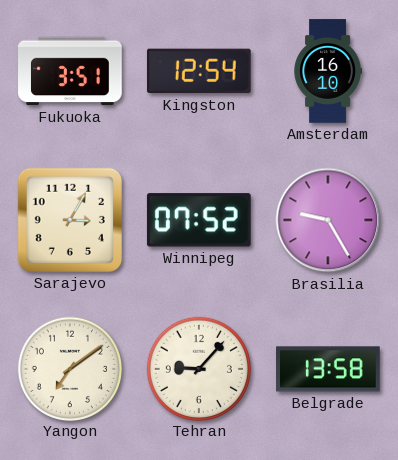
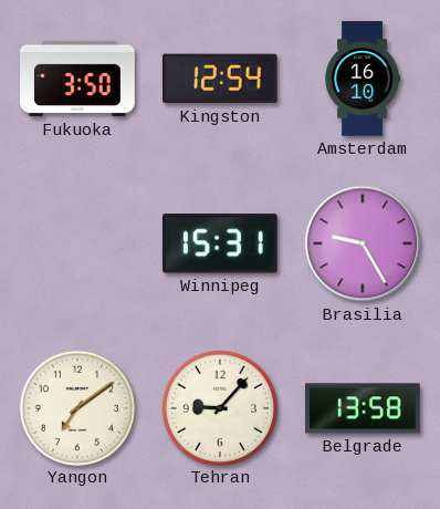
Fukuoka: 3:51 -> 3:50
Sarajevo: 3:05 -> none
Winnipeg: 07:52 -> 15:31
